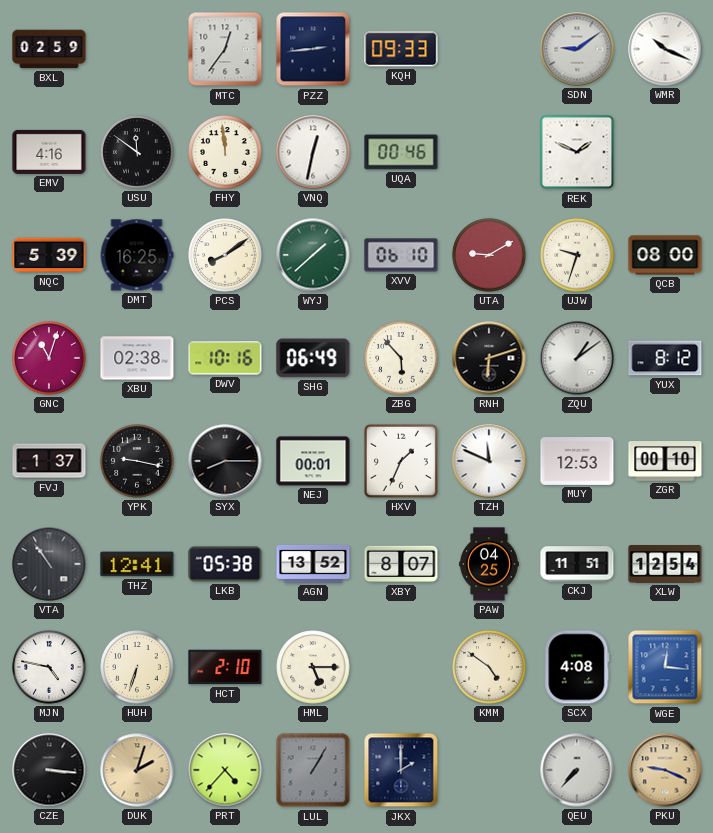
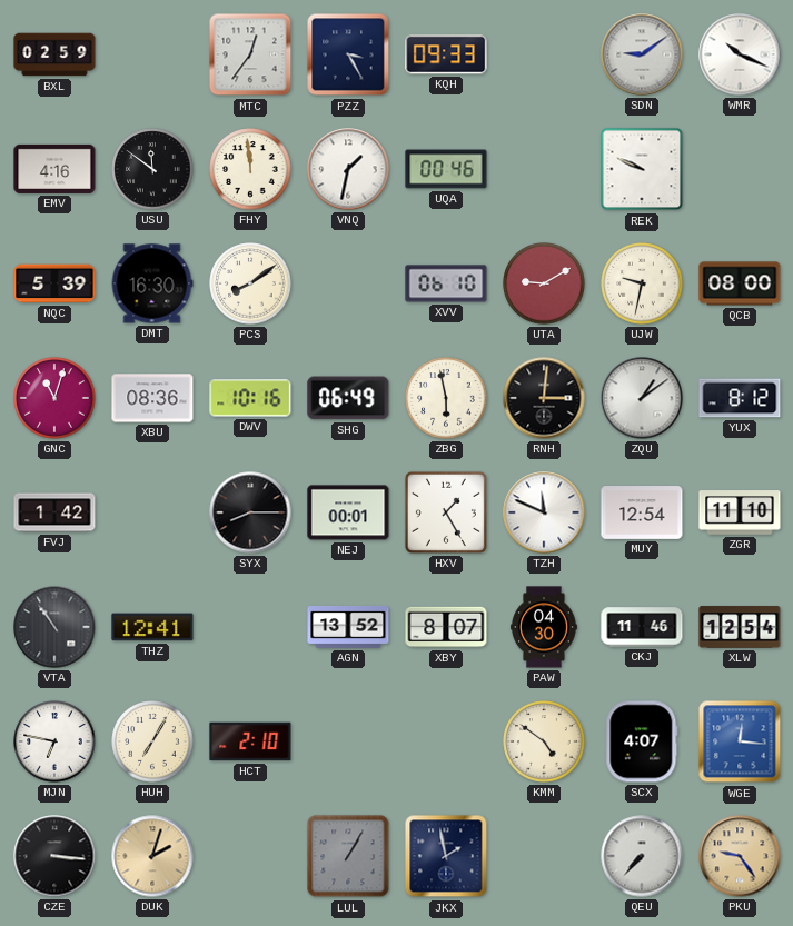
PZZ: 2:44 -> 3:25
VNQ: 12:32 -> 1:32
REK: 1:49 -> 9:49
DMT: 16:25 -> 16:30
WYJ: 1:38 -> none
UJW: 9:33 -> 9:32
XBU: 02:38 -> 08:36
ZBG: 5:53 -> 5:58
RNH: 6:12 -> 3:01
FVJ: 1:37 -> 1:42
YPK: 9:17 -> none
HXV: 1:34 -> 1:25
MUY: 12:53 -> 12:54
ZGR: 00:10 -> 11:10
LKB: 05:38 -> none
PAW: 04:25 -> 04:30
CKJ: 11:51 -> 11:46
MJN: 4:47 -> 6:47
HUH: 6:33 -> 7:05
HML: 5:15 -> none
SCX: 4:08 -> 4:07
PRT: 4:37 -> none
JKX: 2:00 -> 1:58
PKU: 9:19 -> 9:24
